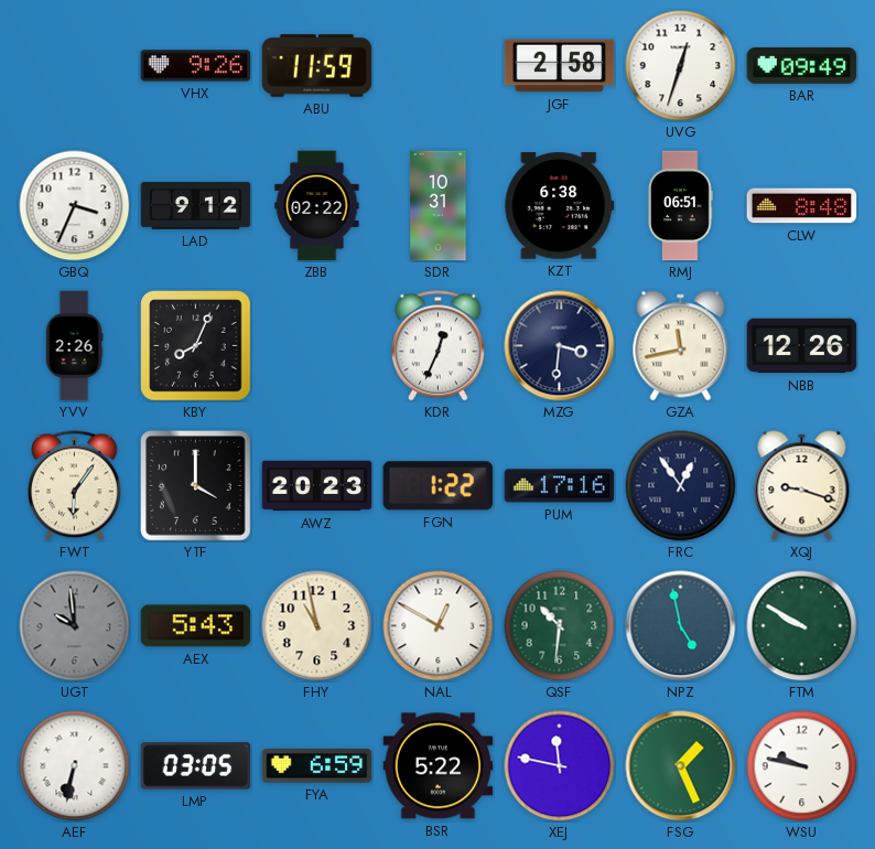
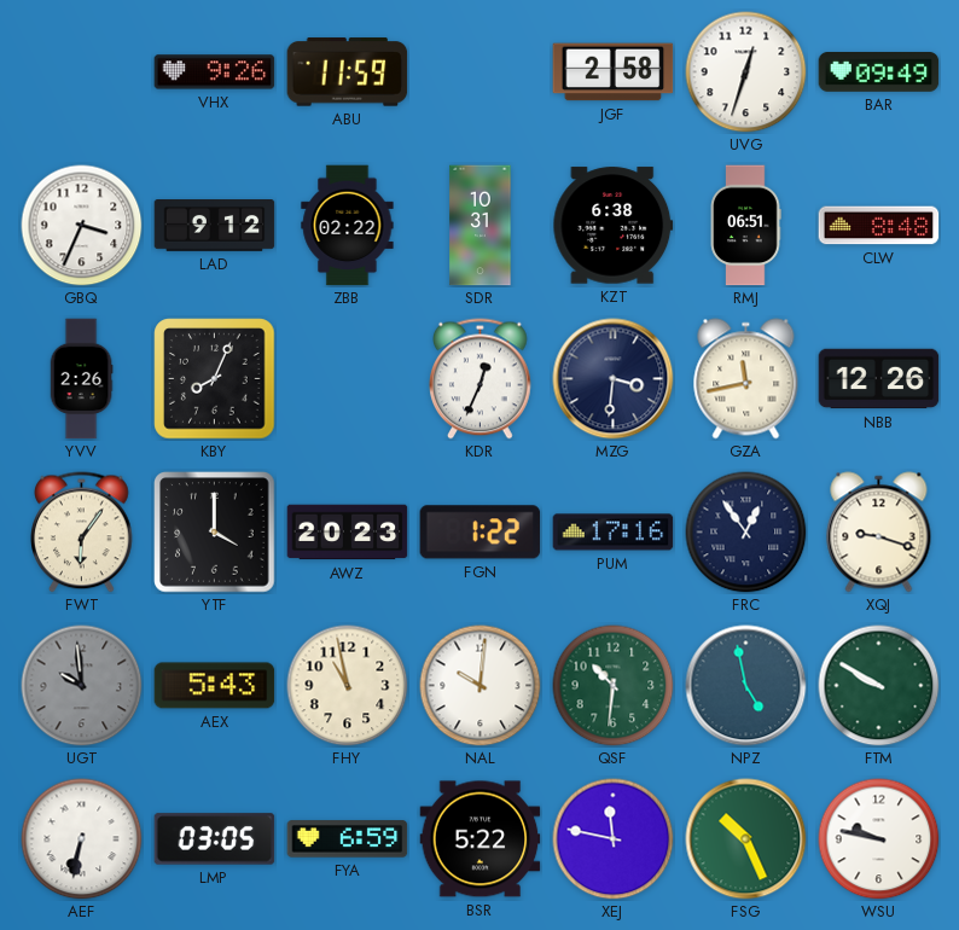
NAL: 12:50 -> 10:01
FSG: 1:26 -> 10:26
